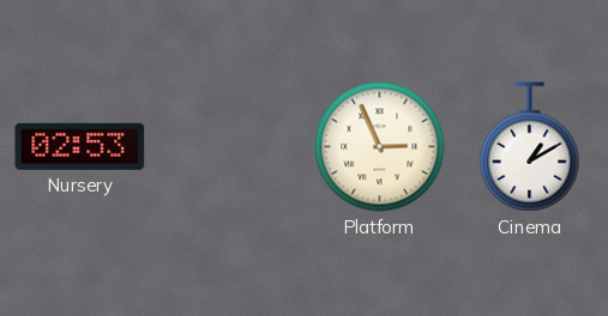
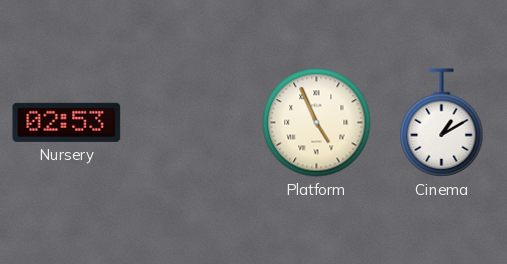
Platform: 2:56 -> 4:56
